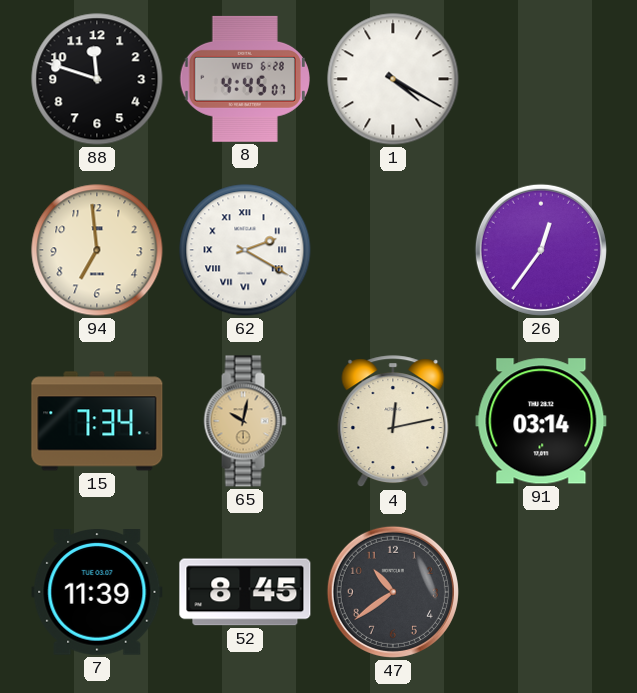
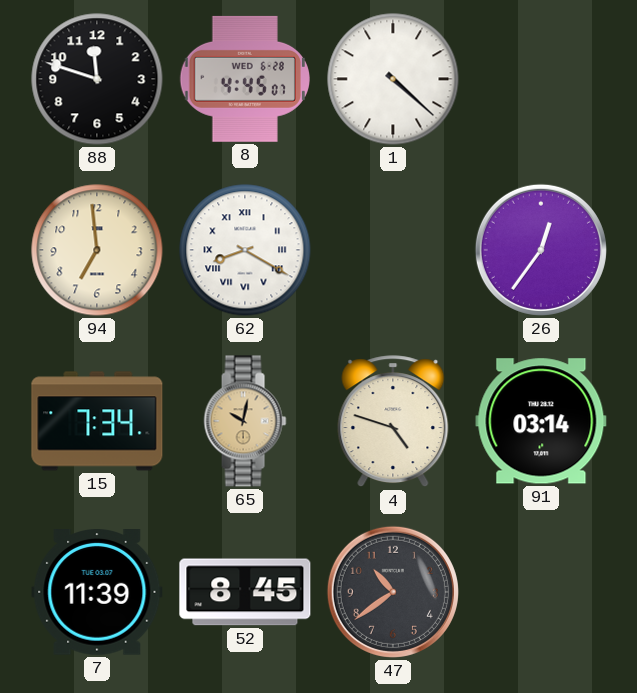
1: 4:20 -> 4:22
62: 2:20 -> 8:20
4: 12:13 -> 4:48
